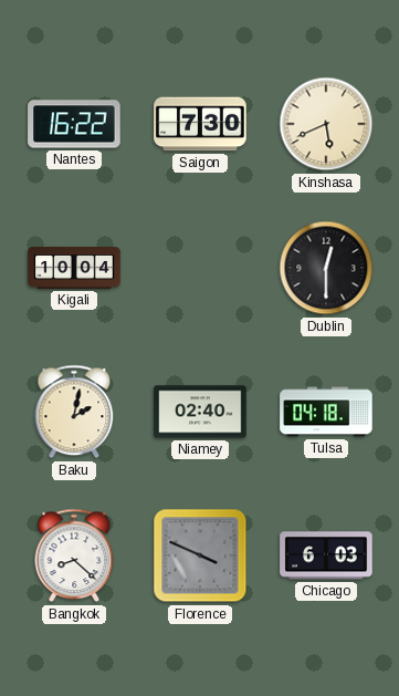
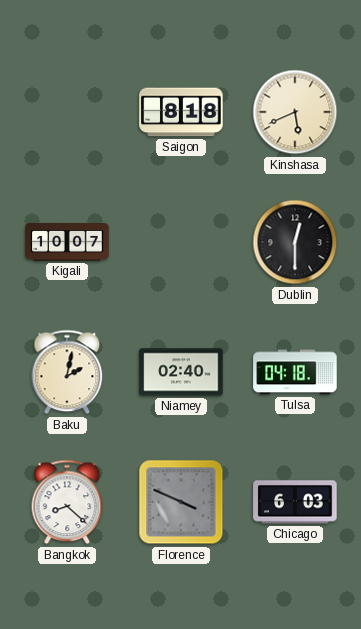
Nantes: 16:22 -> none
Saigon: 7:30 -> 8:18
Kigali: 10:04 -> 10:07
